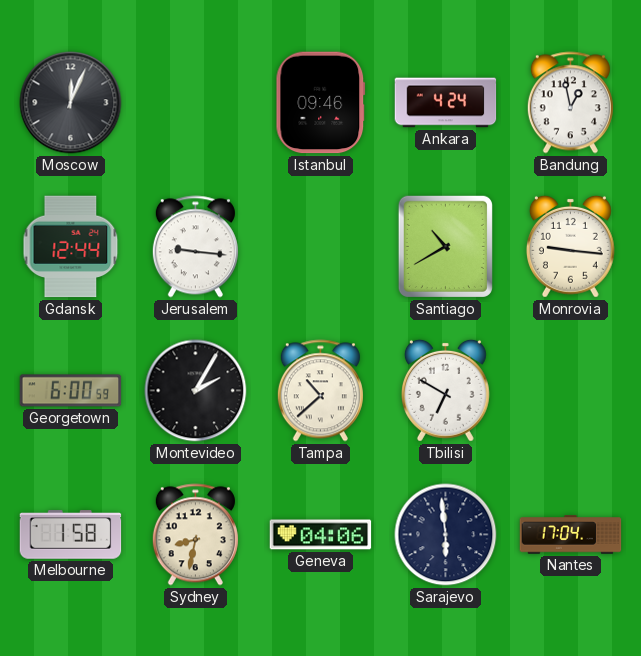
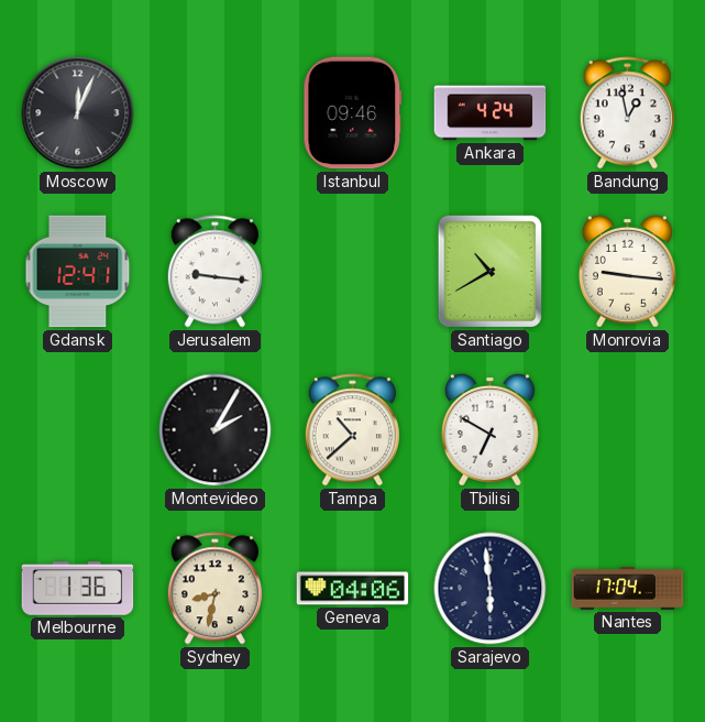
Gdansk: 12:44 -> 12:41
Georgetown: 6:00 -> none
Melbourne: 1:58 -> 1:36
